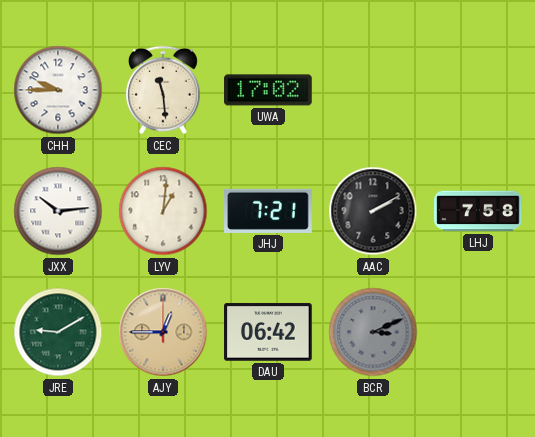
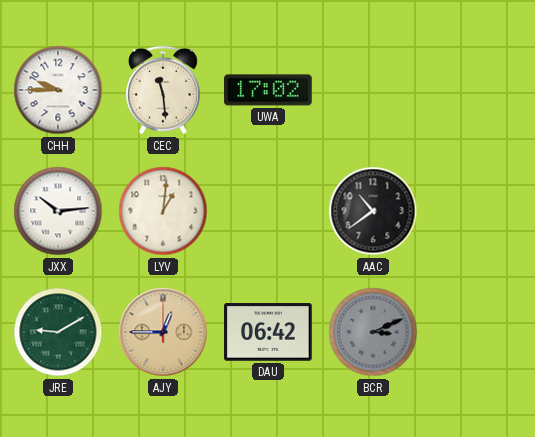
JHJ: 7:21 -> none
AAC: 2:10 -> 10:39
LHJ: 7:58 -> none
